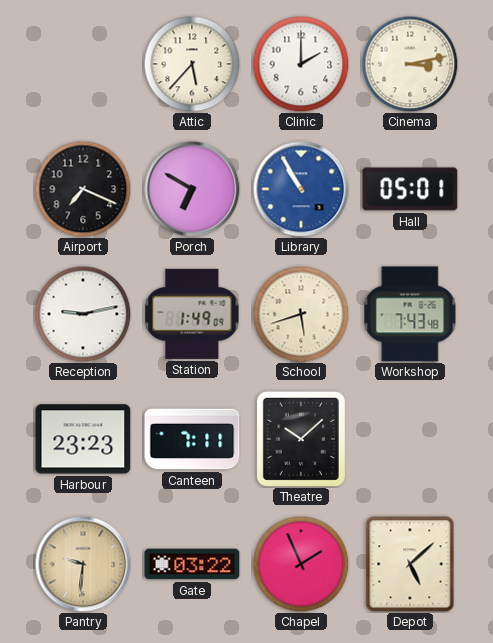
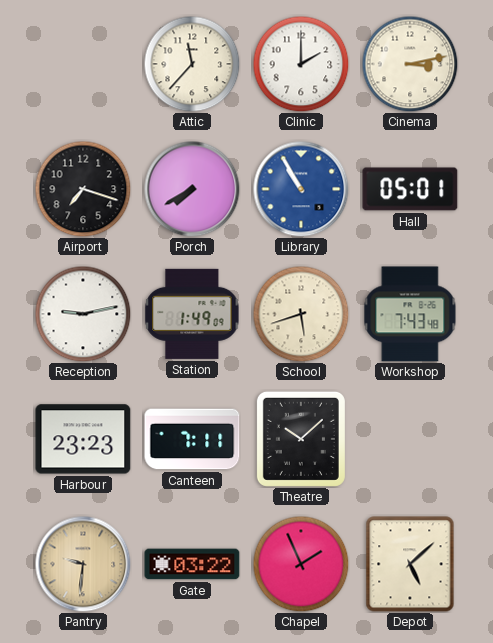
Attic: 5:37 -> 11:37
Airport: 7:19 -> 7:18
Porch: 6:50 -> 7:40
